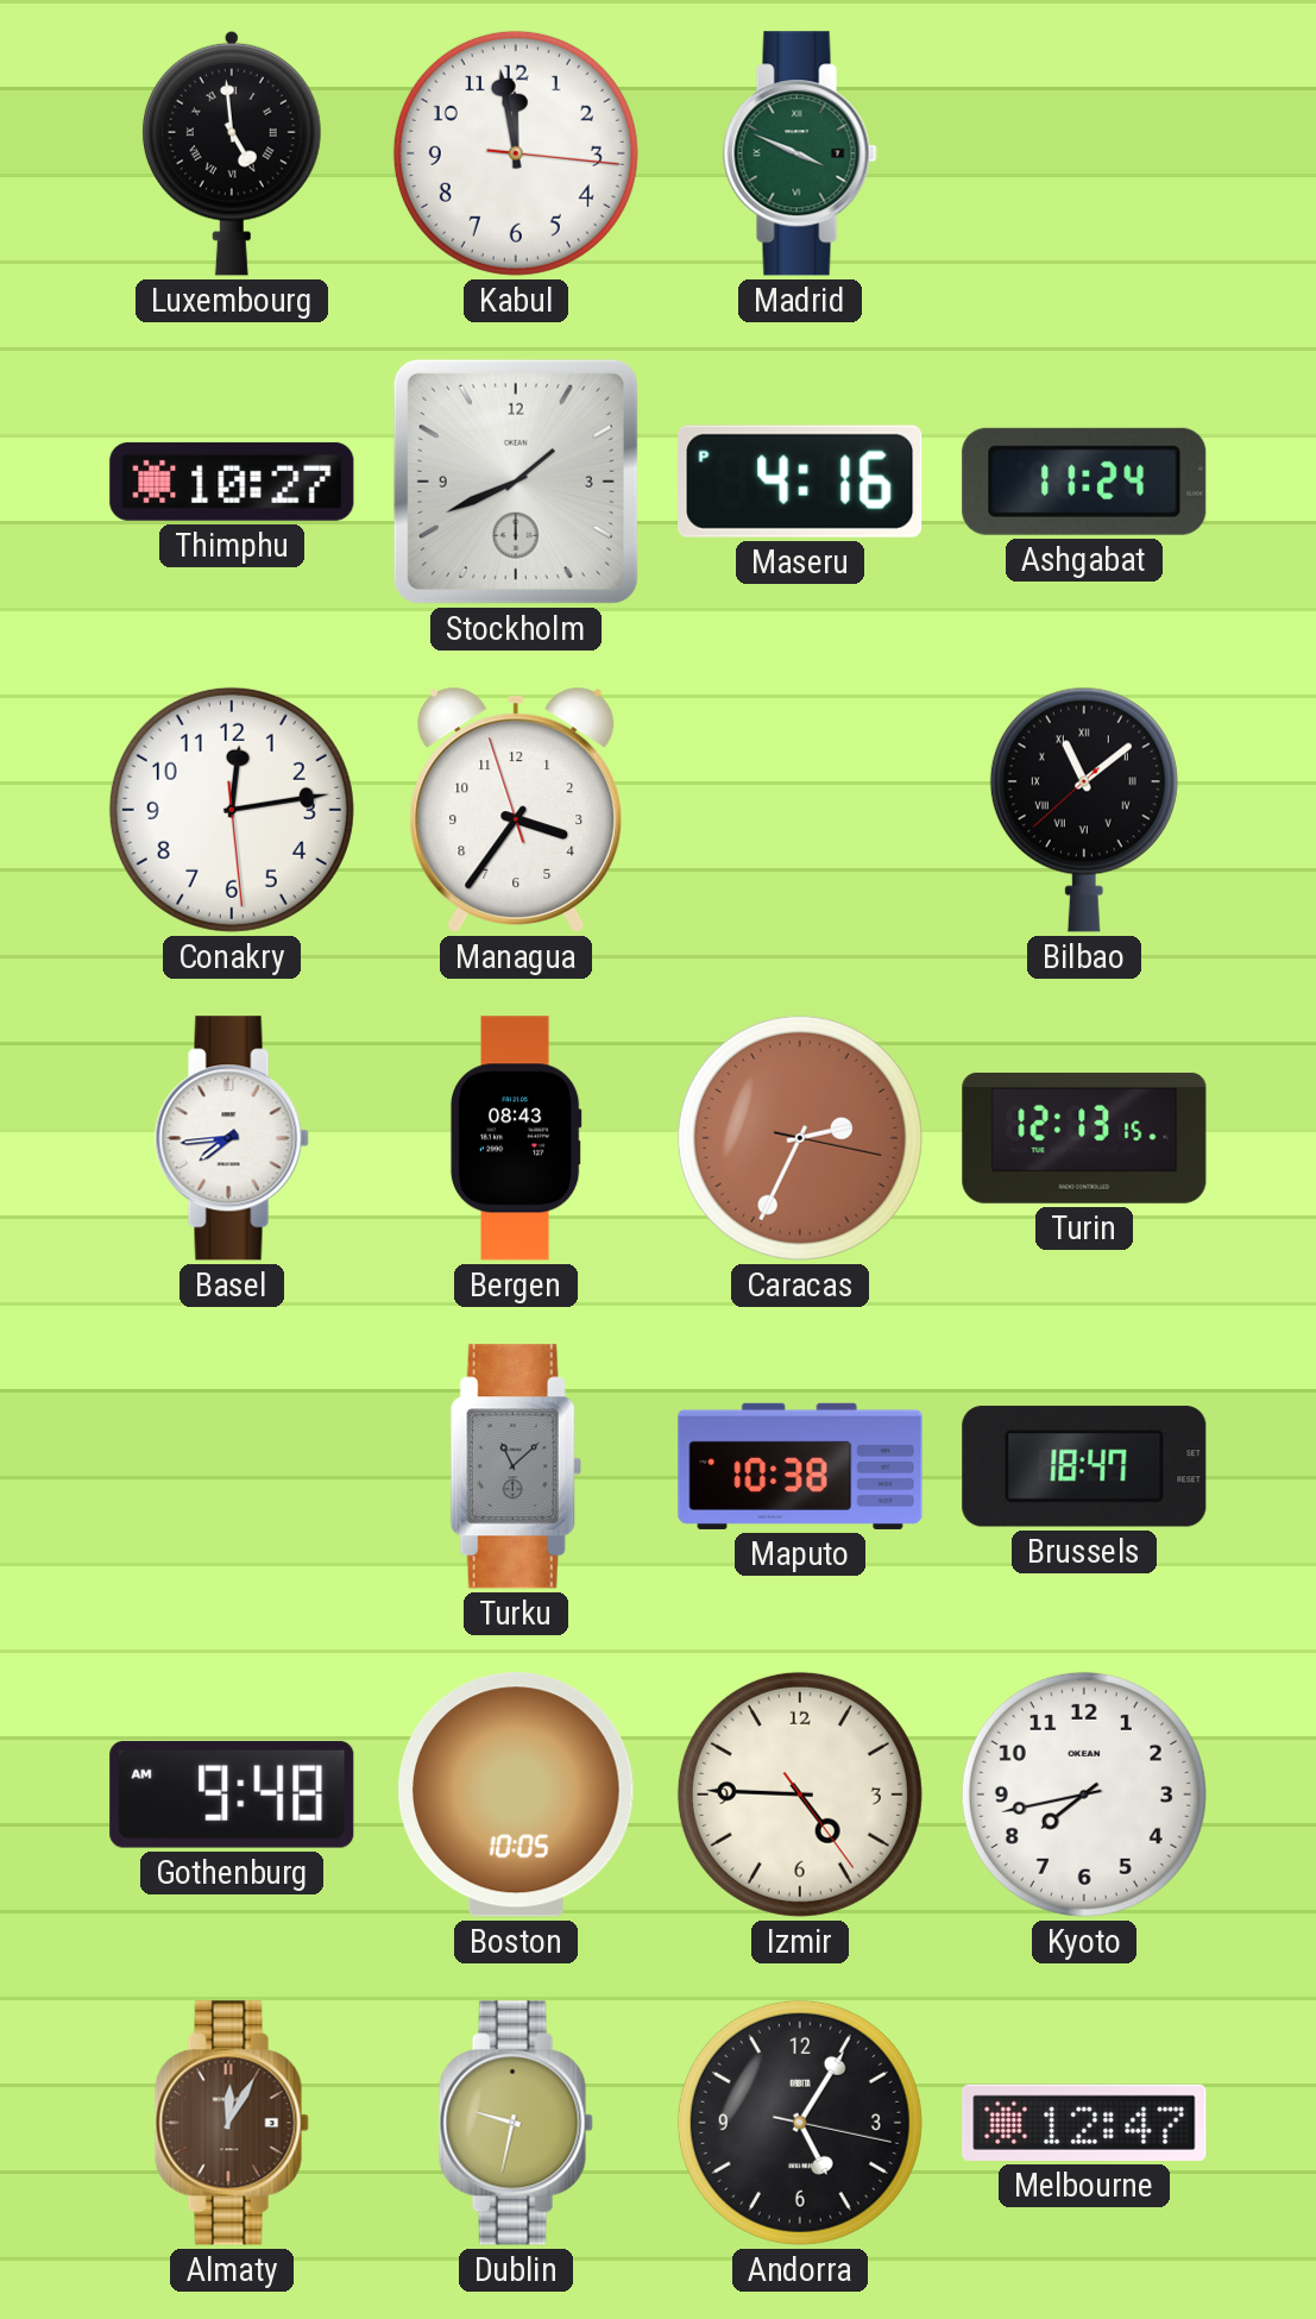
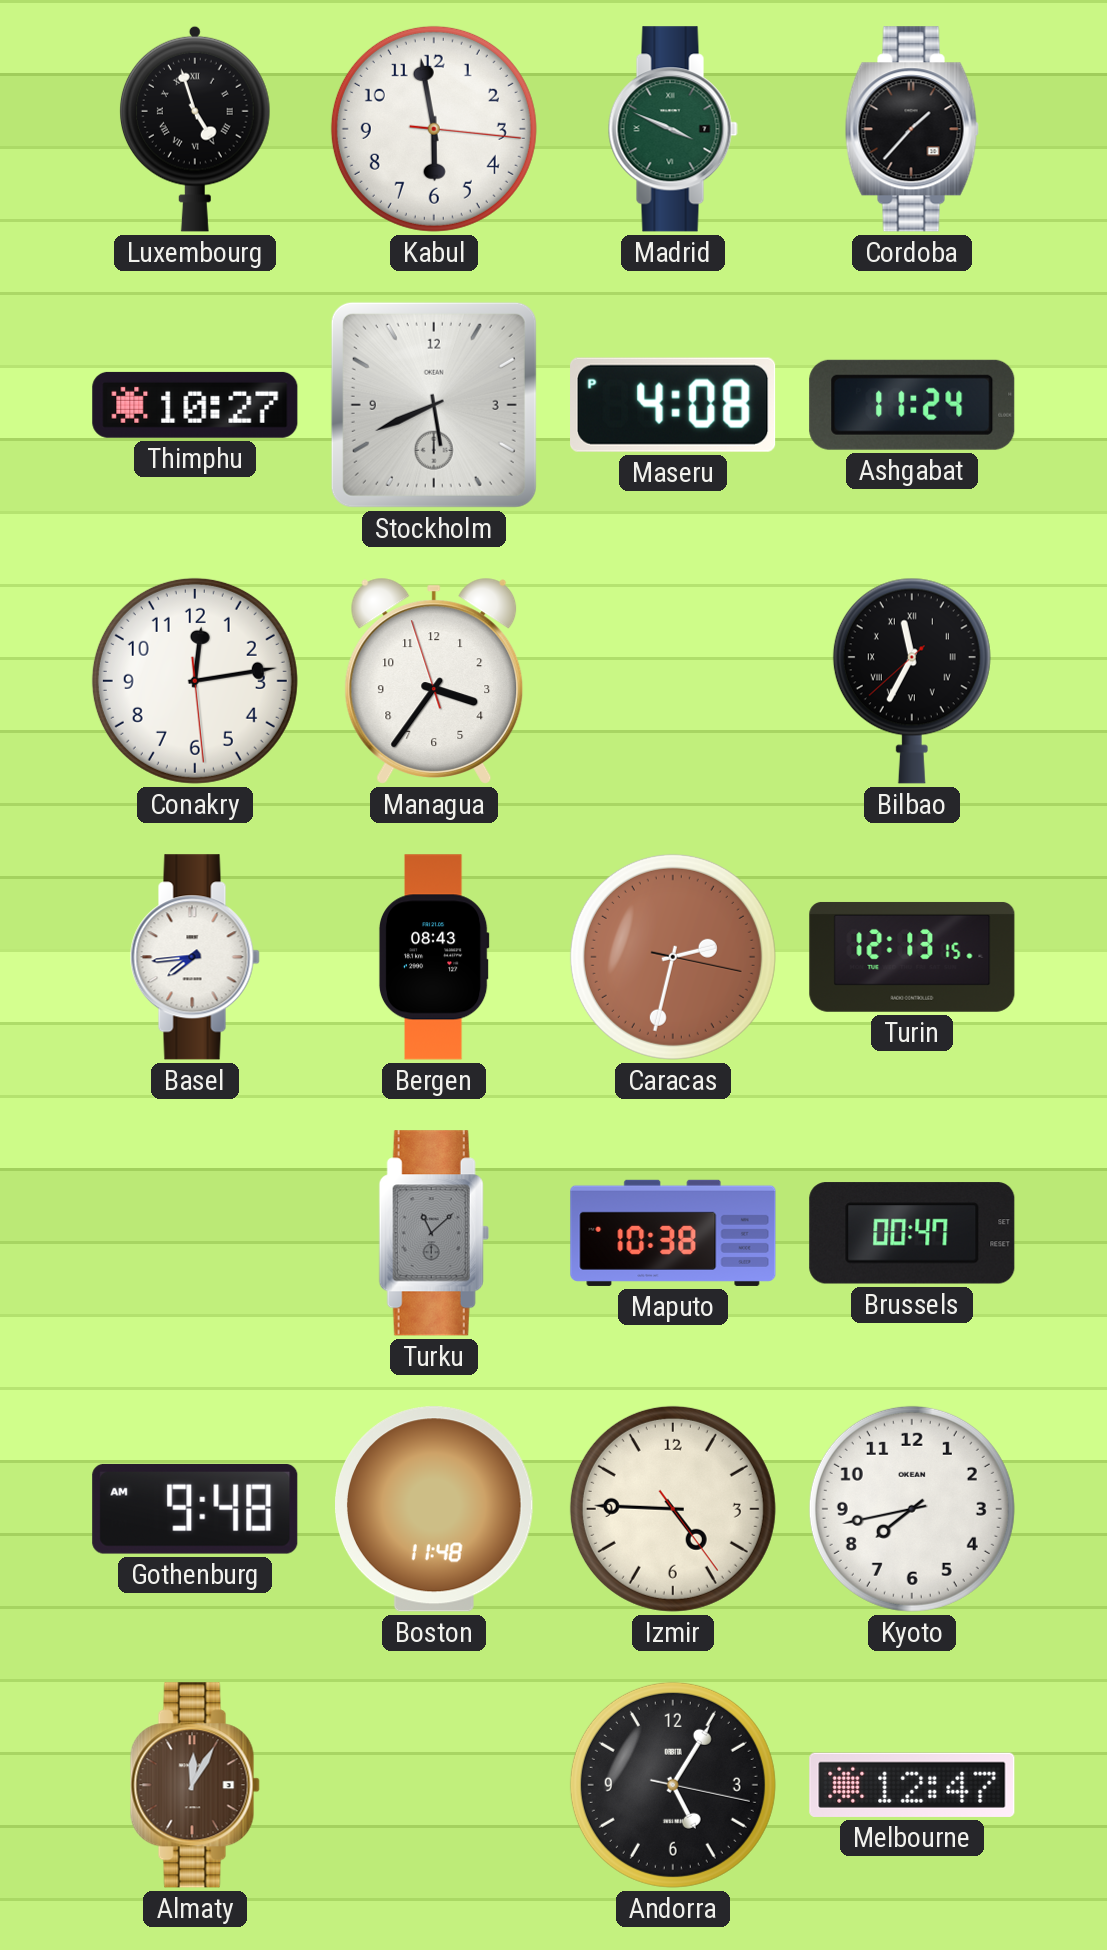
Luxembourg: 4:59 -> 4:57
Kabul: 11:58 -> 5:58
Cordoba: none -> 1:37
Stockholm: 1:41 -> 5:41
Maseru: 4:16 -> 4:08
Bilbao: 11:08 -> 11:34
Caracas: 2:34 -> 2:32
Brussels: 18:47 -> 00:47
Boston: 10:05 -> 11:48
Dublin: 9:32 -> none
